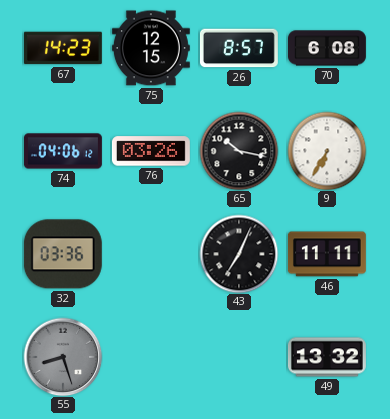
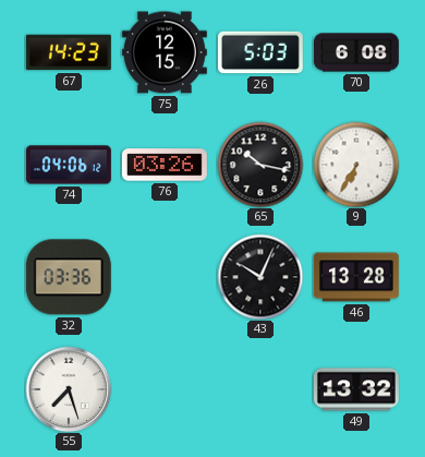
26: 8:57 -> 5:03
43: 7:04 -> 10:04
46: 11:11 -> 13:28
55: 8:27 -> 7:27
55 dial: grey -> white
